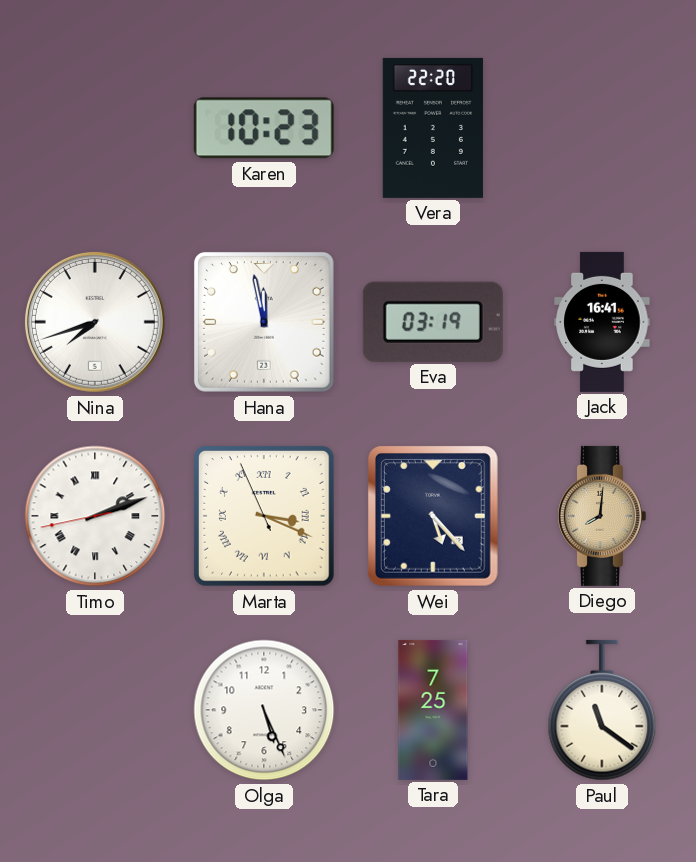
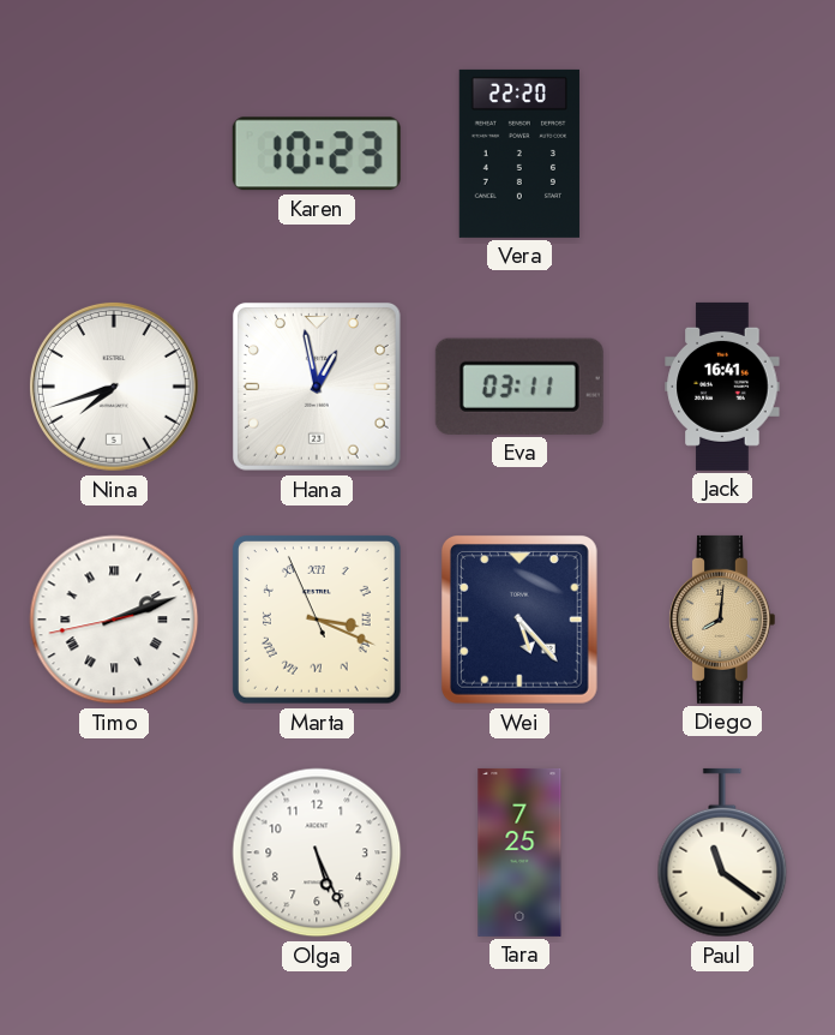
Hana: 11:58 -> 12:58
Eva: 03:19 -> 03:11
